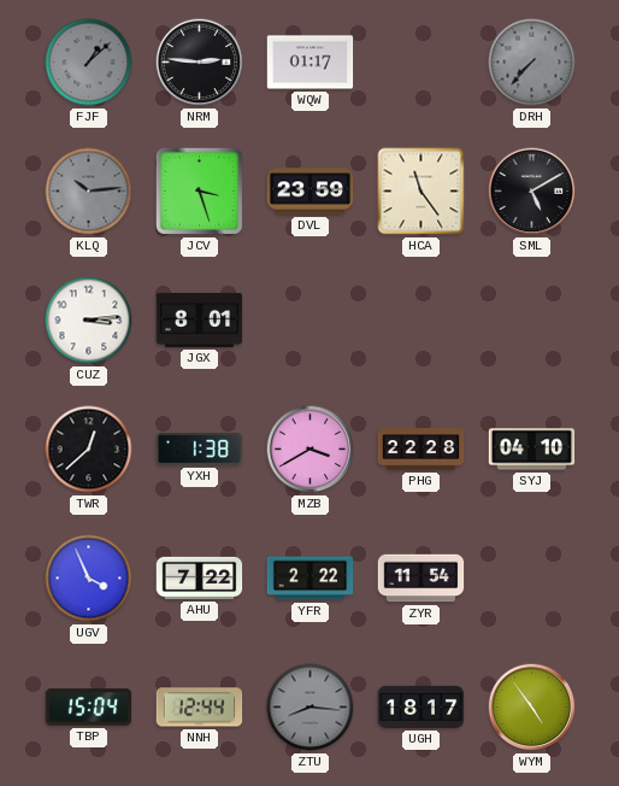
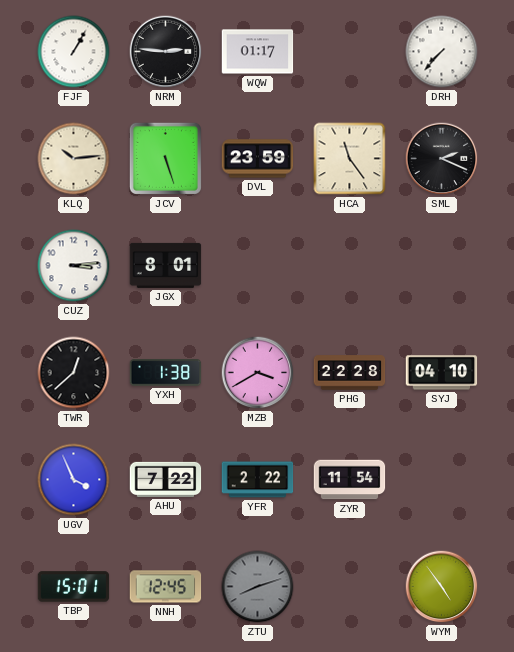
FJF: 1:08 -> 1:05
FJF dial: grey -> white
DRH dial: grey -> white
KLQ dial: grey -> cream
JCV: 3:27 -> 5:27
SML: 5:10 -> 2:19
TBP: 15:04 -> 15:01
NNH: 12:44 -> 12:45
ZTU: 8:16 -> 8:12
UGH: 18:17 -> none
